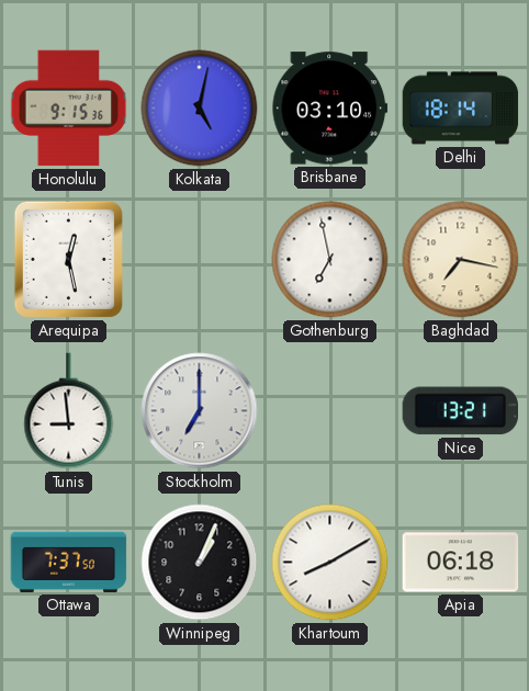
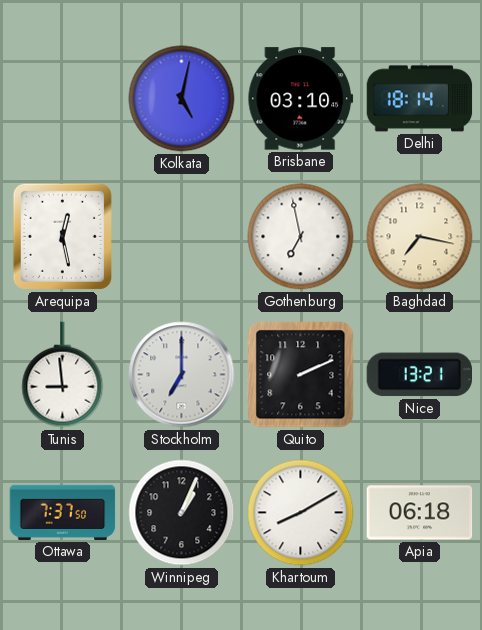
Honolulu: 9:15 -> none
Quito: none -> 2:11
